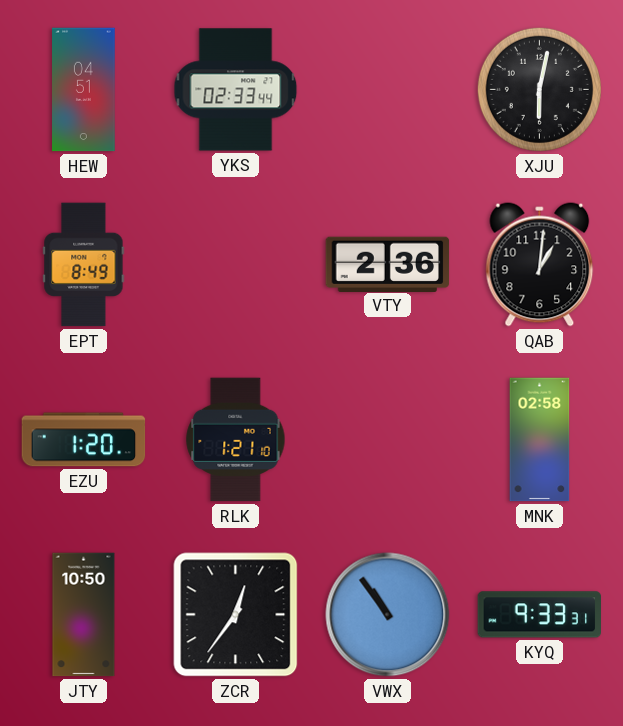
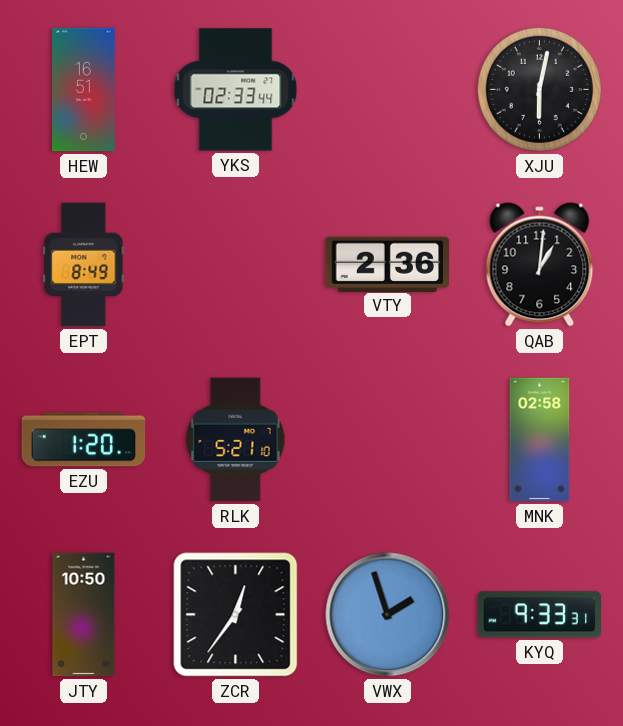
HEW: 04:51 -> 16:51
RLK: 1:21 -> 5:21
VWX: 10:54 -> 1:57
